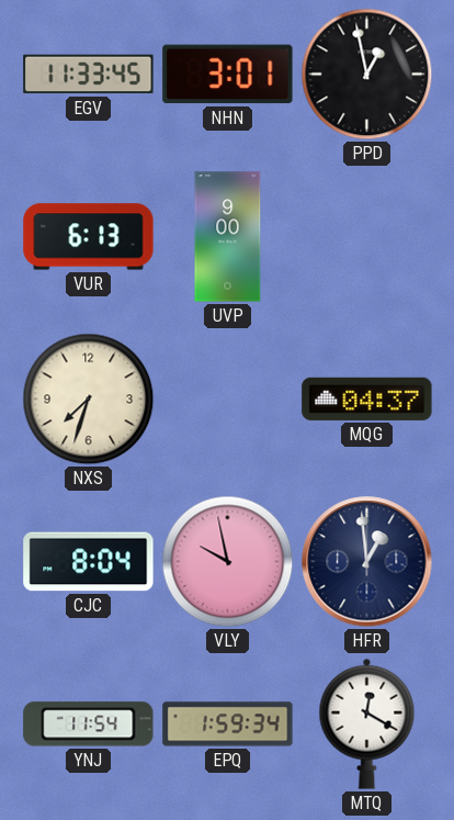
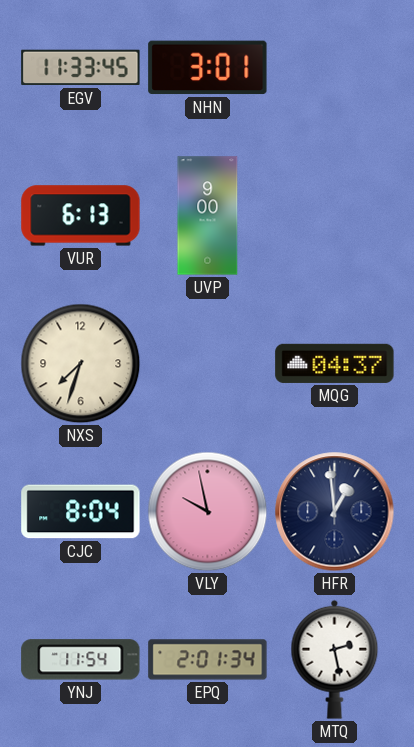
PPD: 12:58 -> none
EPQ: 1:59 -> 2:01
MTQ: 12:20 -> 2:28
